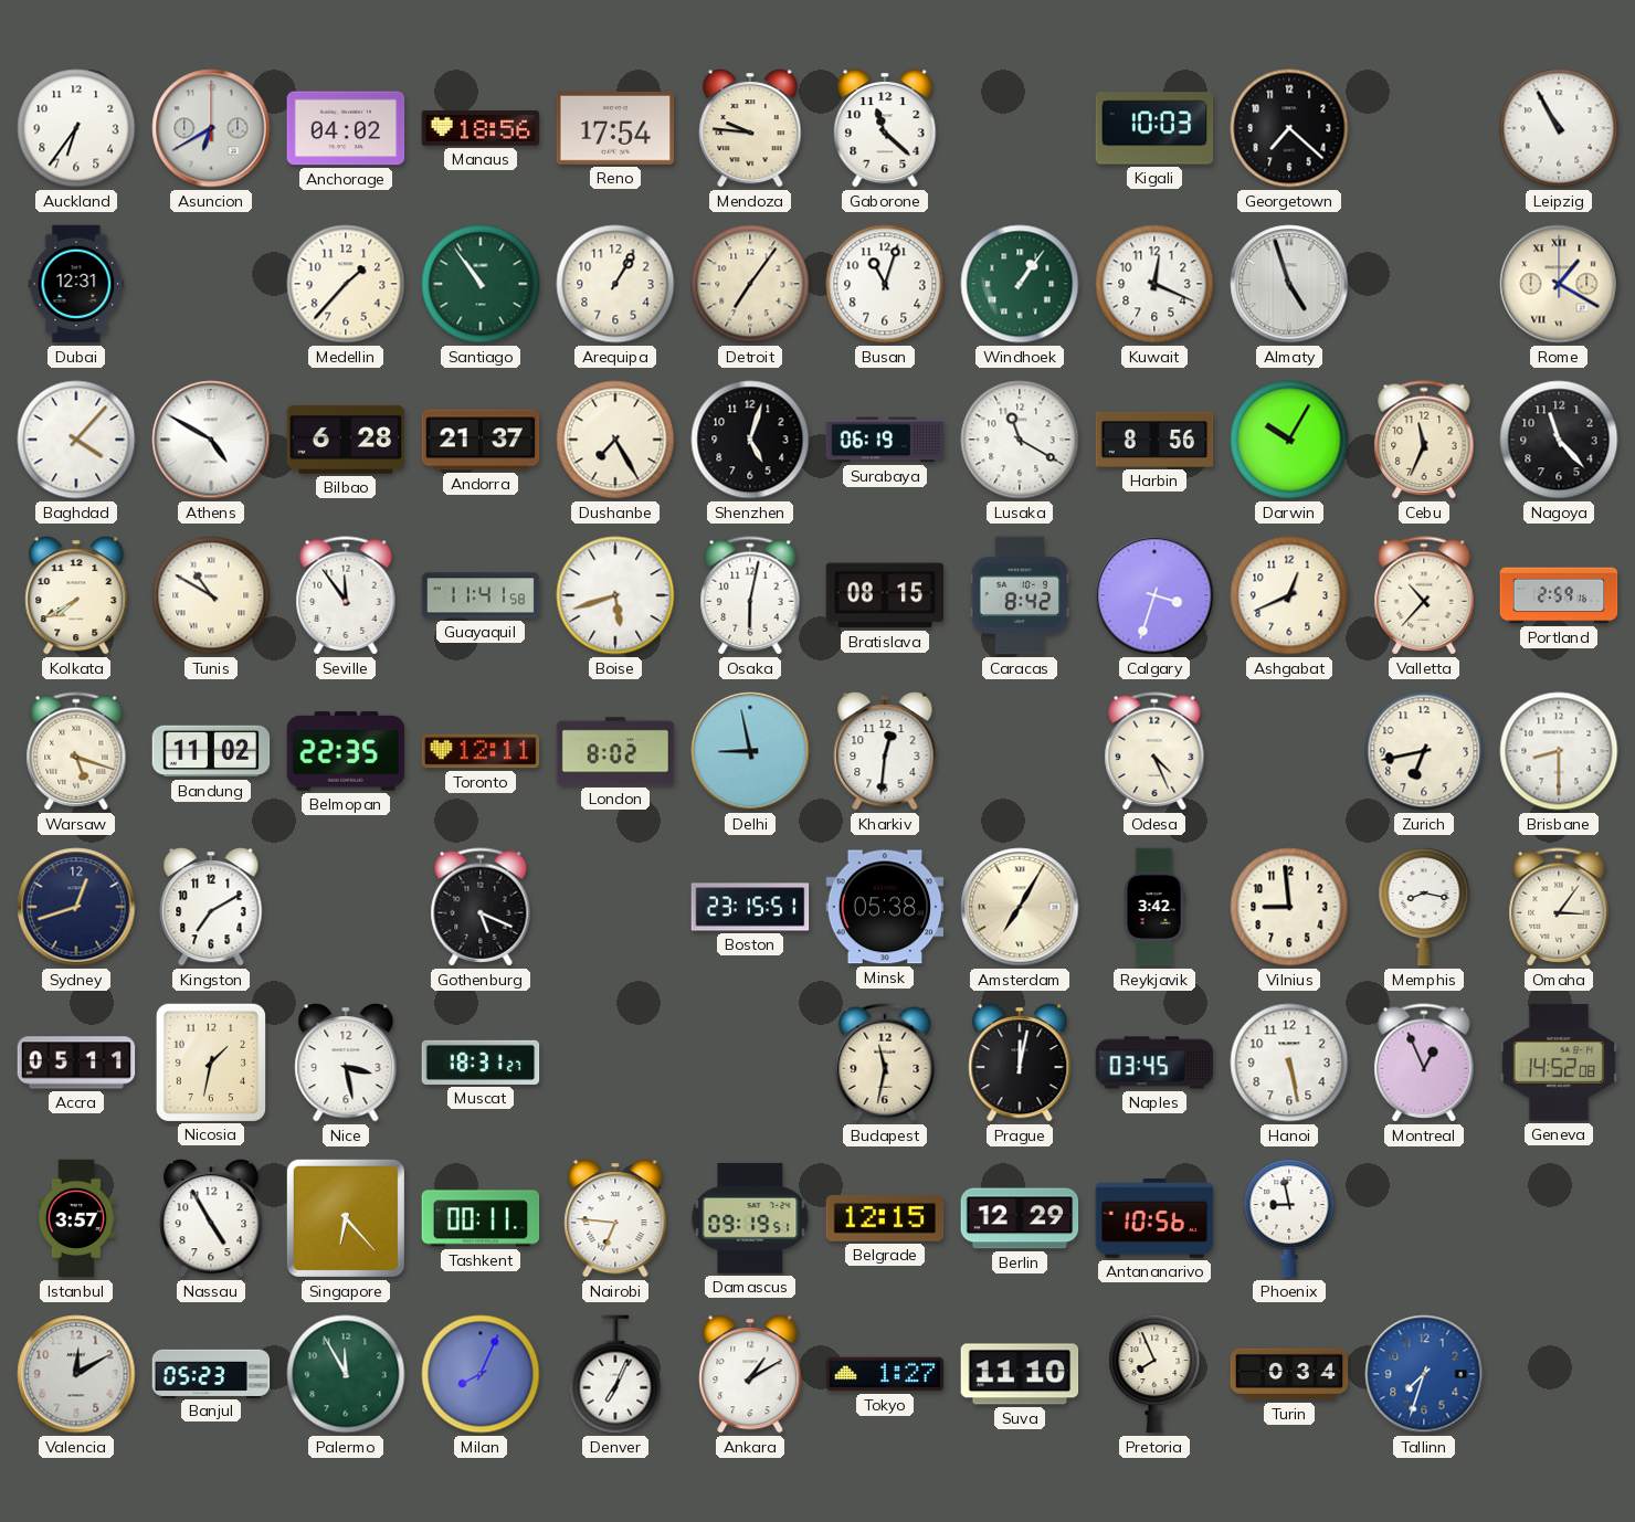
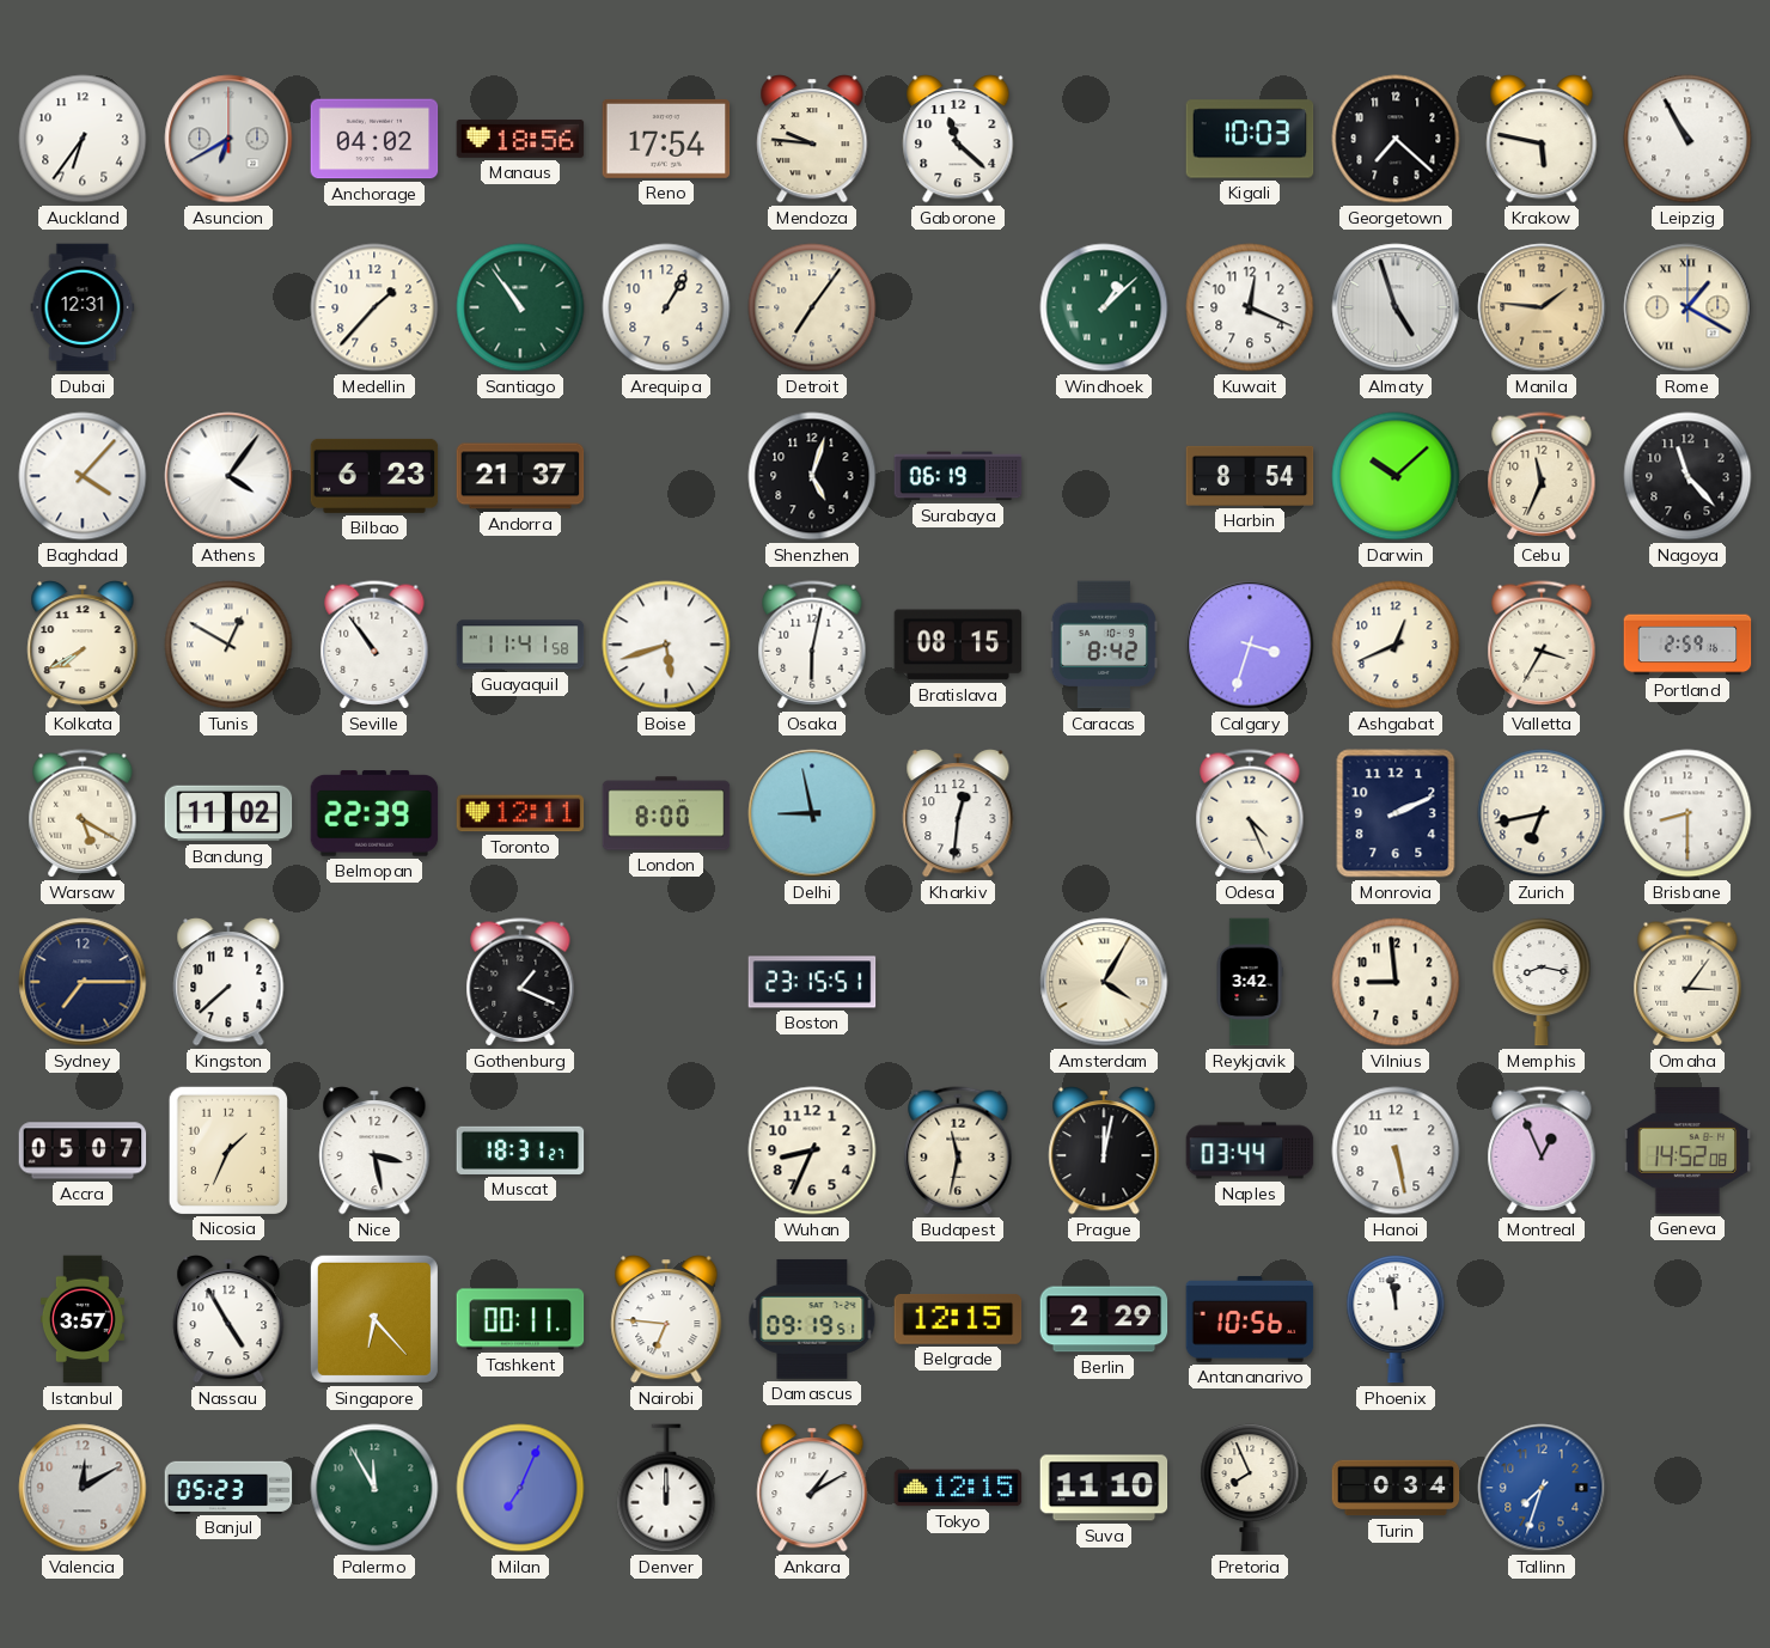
Krakow: none -> 5:47
Busan: 11:03 -> none
Windhoek: 1:06 -> 1:08
Manila: none -> 1:46
Athens: 4:50 -> 4:06
Bilbao: 6:28 -> 6:23
Dushanbe: 7:25 -> none
Lusaka: 11:20 -> none
Harbin: 8:56 -> 8:54
Darwin: 10:05 -> 10:08
Tunis: 10:50 -> 12:50
Seville: 11:54 -> 10:54
Valletta: 10:37 -> 3:35
Warsaw: 5:18 -> 5:20
Belmopan: 22:35 -> 22:39
London: 8:02 -> 8:00
Monrovia: none -> 2:11
Sydney: 12:42 -> 7:15
Kingston: 7:10 -> 7:38
Gothenburg: 5:19 -> 1:19
Minsk: 05:38 -> none
Amsterdam: 7:05 -> 4:05
Accra: 05:11 -> 05:07
Nicosia: 1:32 -> 1:34
Wuhan: none -> 8:34
Naples: 03:45 -> 03:44
Berlin: 12:29 -> 2:29
Phoenix: 8:58 -> 11:58
Milan: 8:04 -> 7:04
Denver: 7:04 -> 12:00
Tokyo: 1:27 -> 12:15
